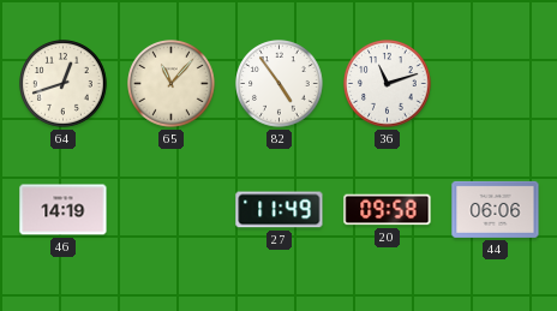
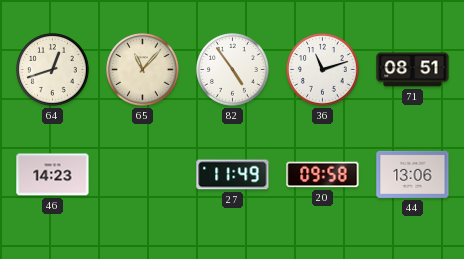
71: none -> 08:51
46: 14:19 -> 14:23
44: 06:06 -> 13:06
